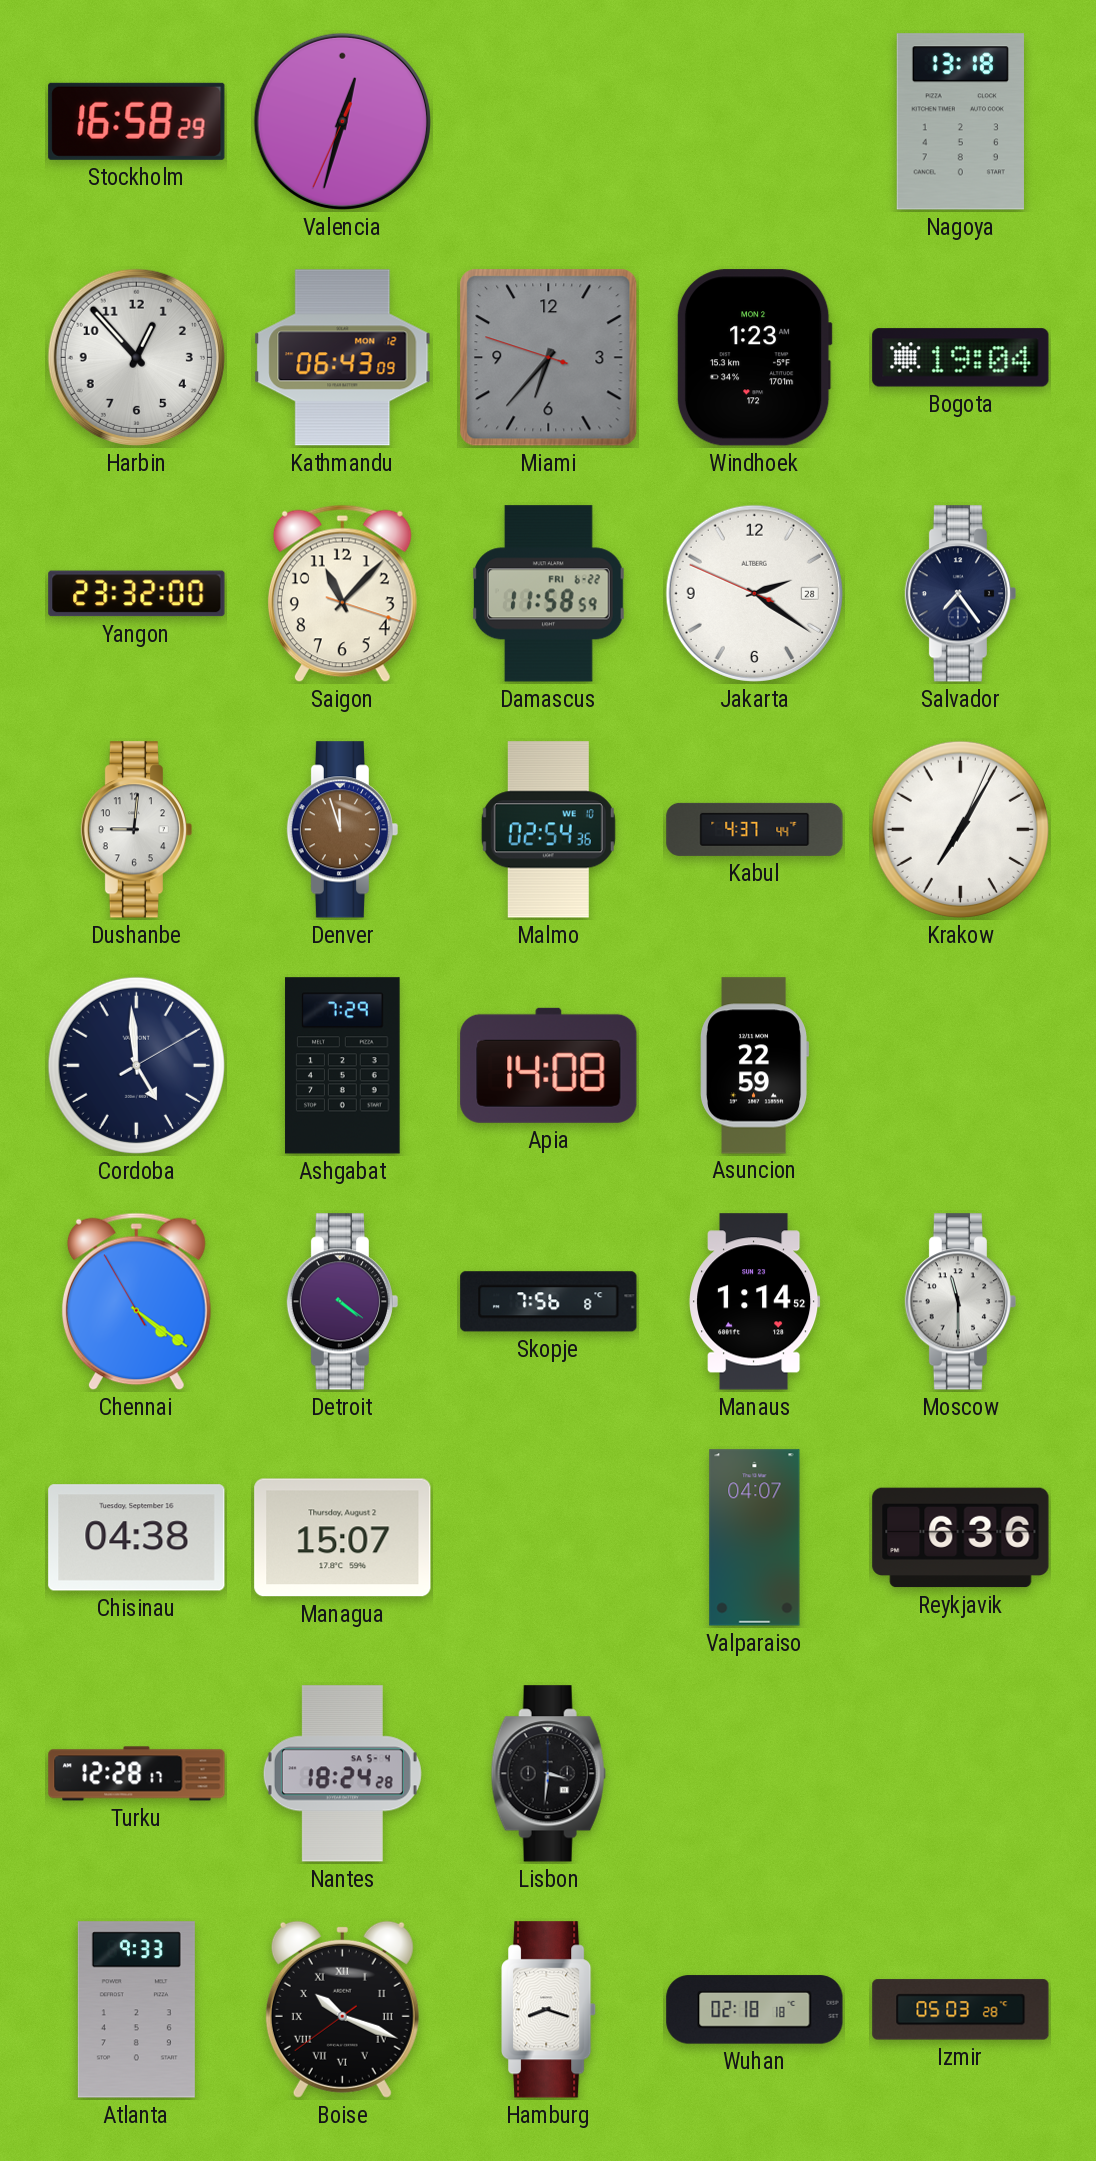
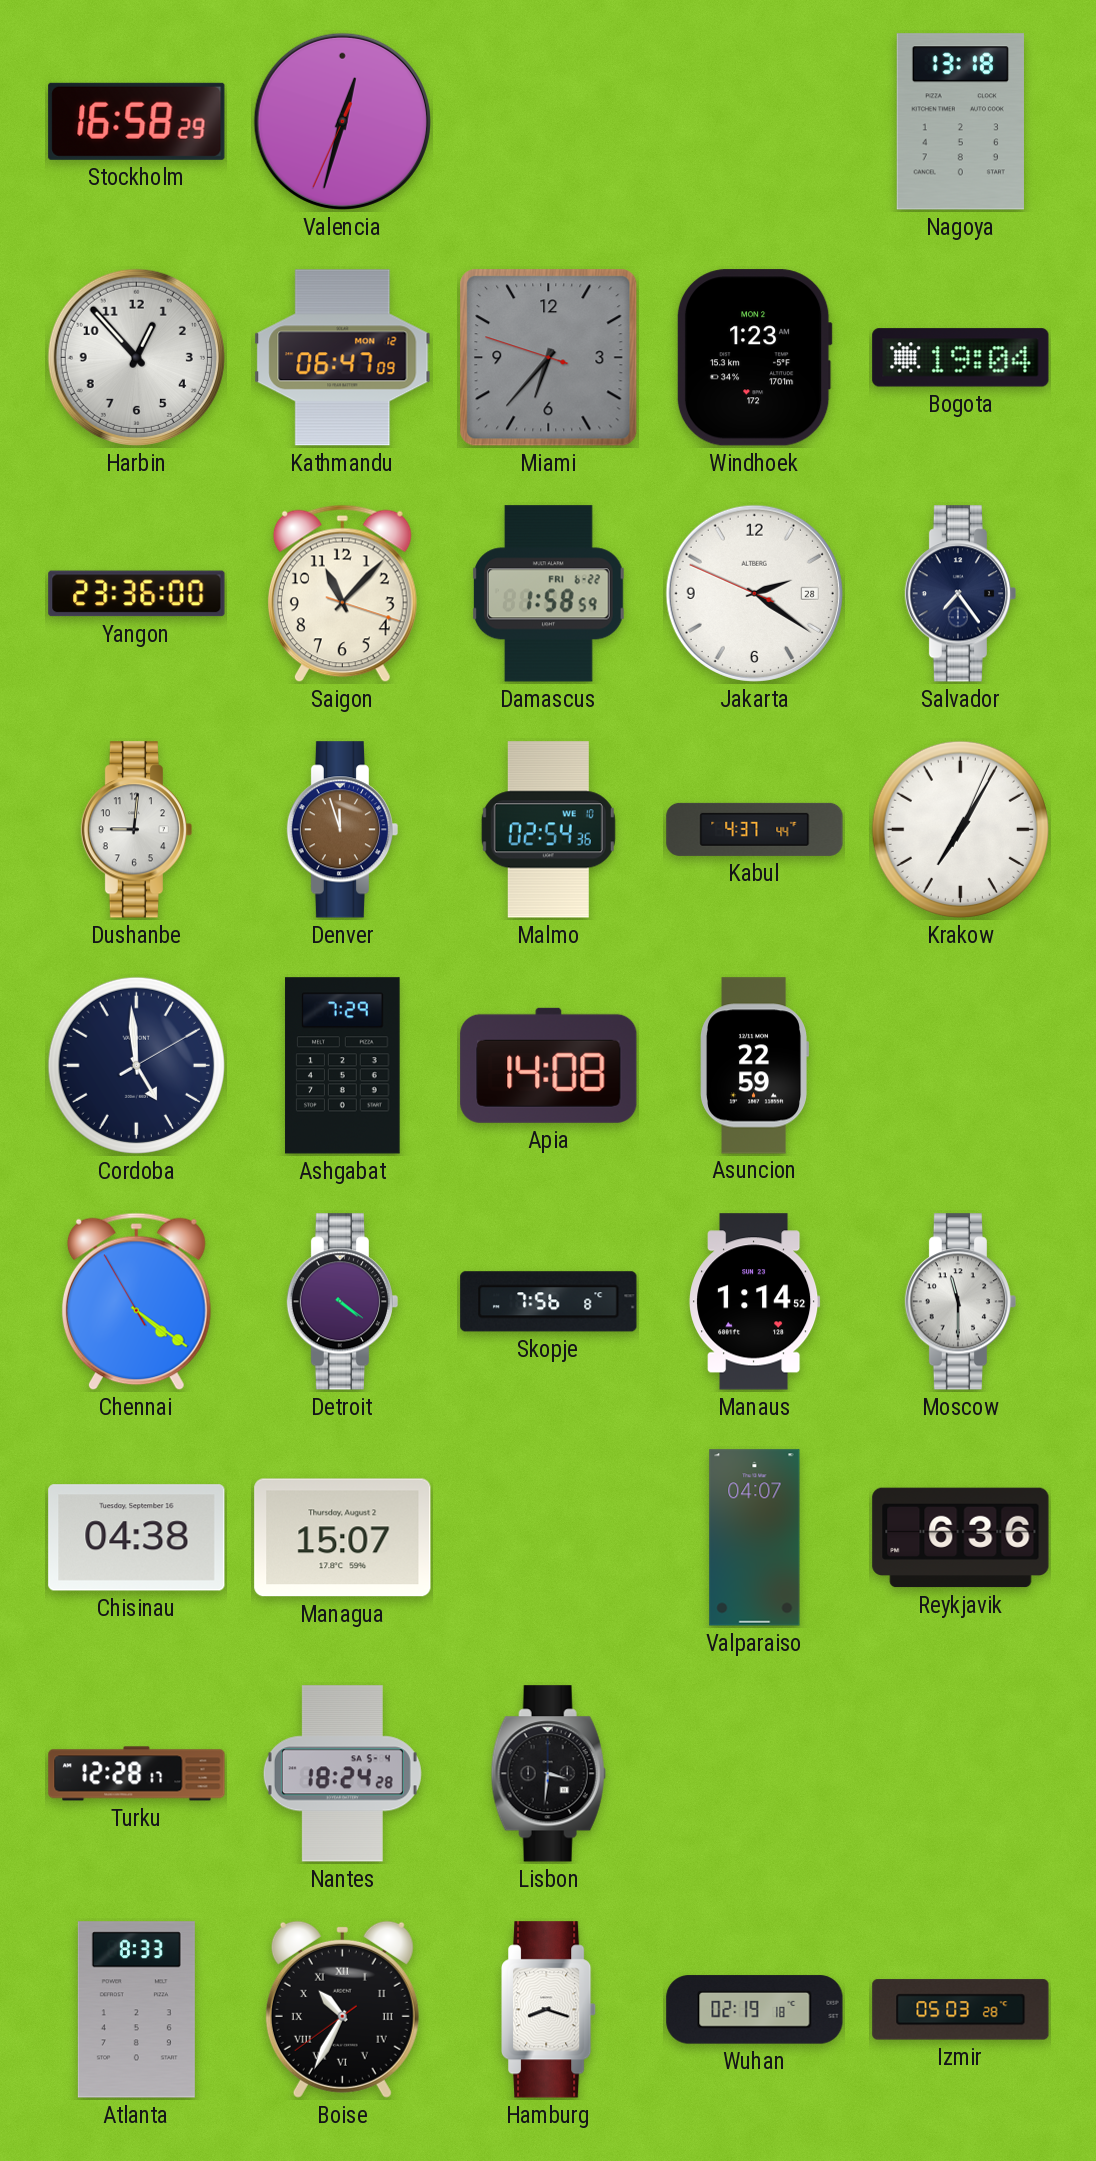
Kathmandu: 06:43 -> 06:47
Yangon: 23:32 -> 23:36
Damascus: 11:58 -> 1:58
Atlanta: 9:33 -> 8:33
Boise: 10:18 -> 10:34
Wuhan: 02:18 -> 02:19
